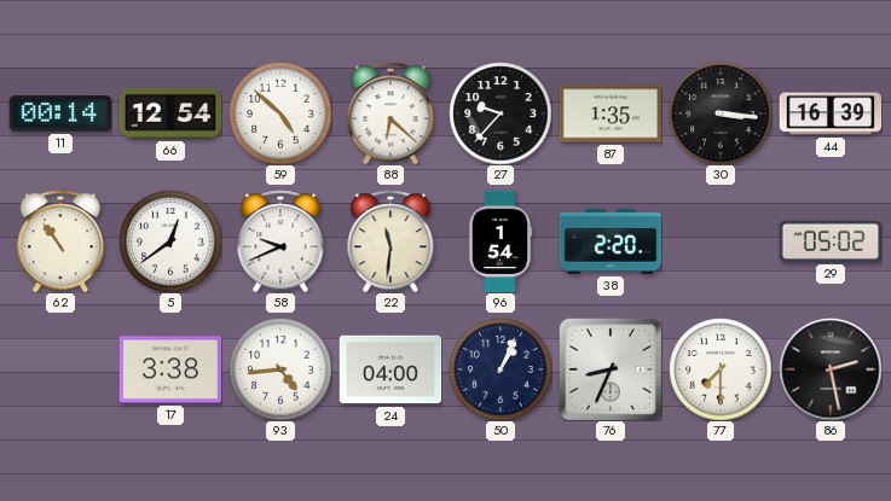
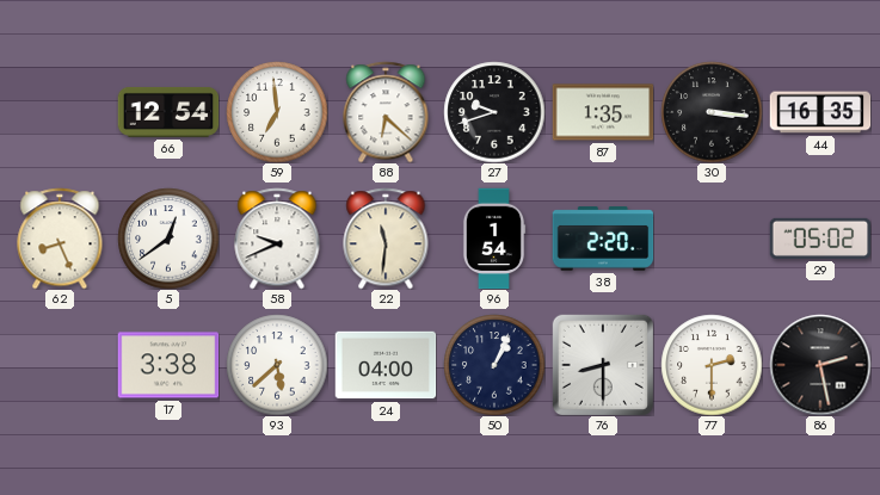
11: 00:14 -> none
59: 4:52 -> 6:59
27: 9:37 -> 9:42
44: 16:39 -> 16:35
62: 10:54 -> 8:26
93: 4:44 -> 5:38
76: 8:34 -> 8:30
77: 7:30 -> 2:30
